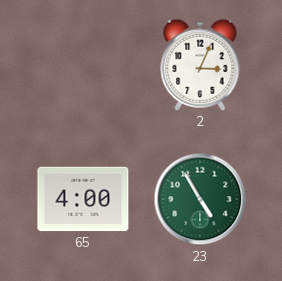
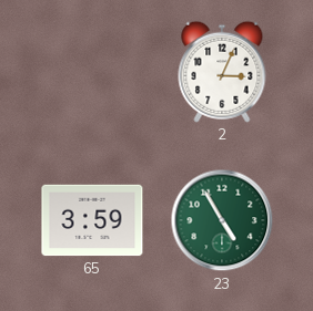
65: 4:00 -> 3:59
